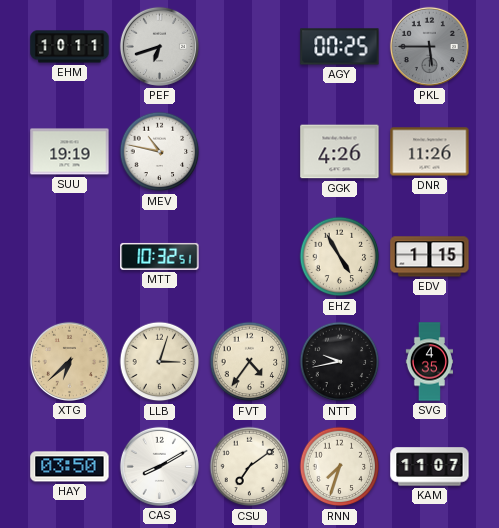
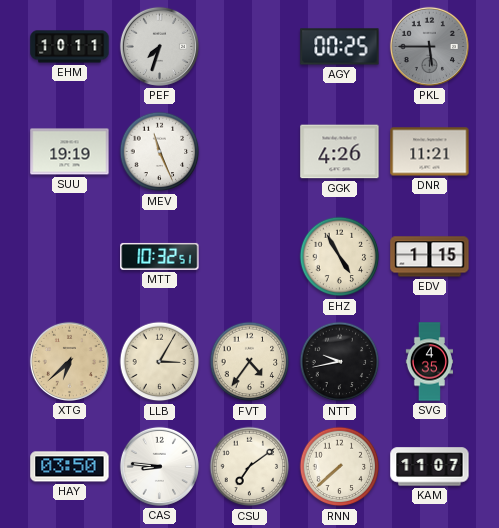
PEF: 6:42 -> 7:33
MEV: 10:47 -> 11:26
DNR: 11:26 -> 11:21
LLB: 3:03 -> 3:05
CAS: 8:10 -> 8:46
RNN: 7:33 -> 7:38
